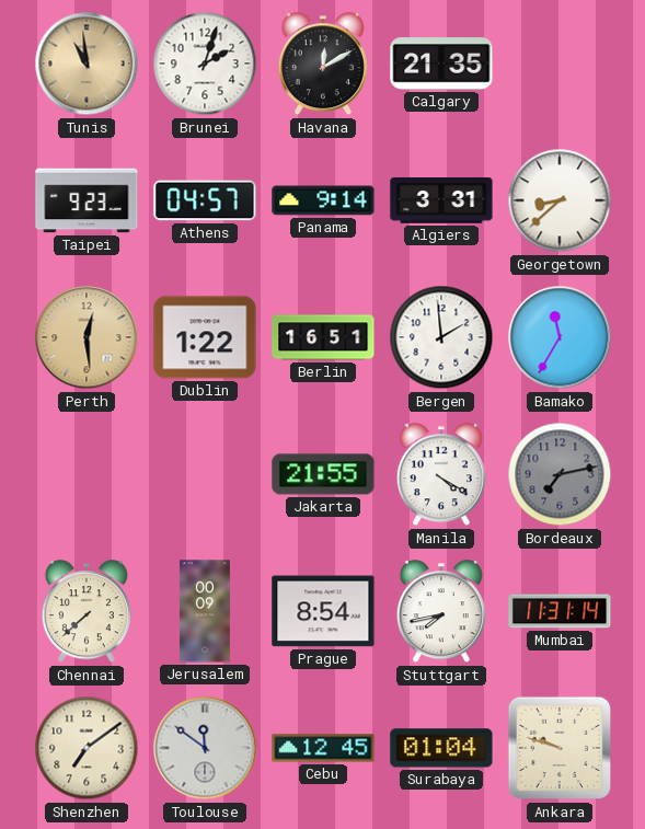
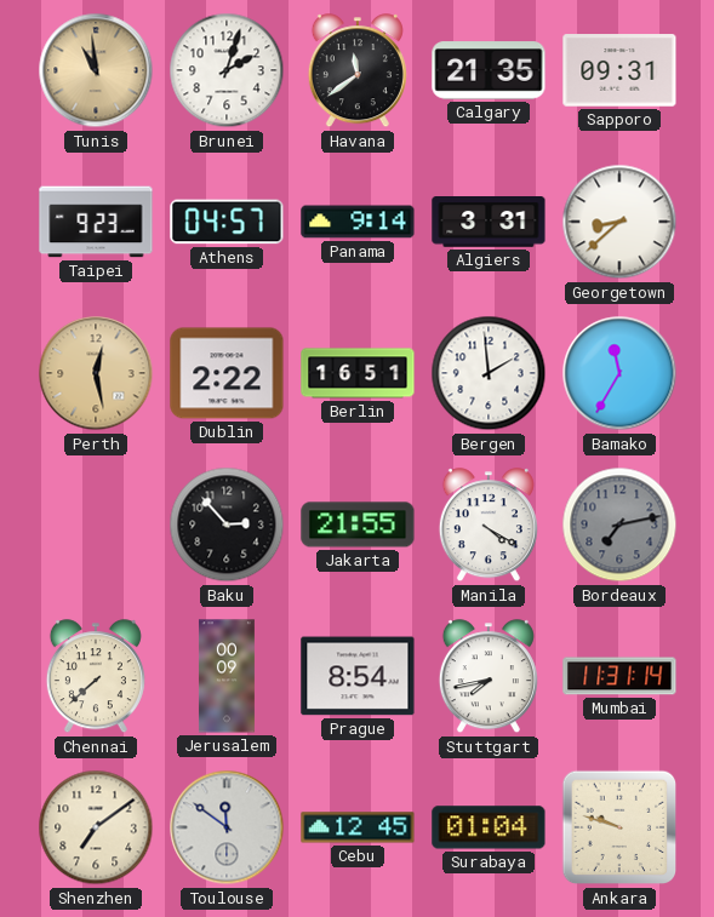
Havana: 12:10 -> 11:39
Sapporo: none -> 09:31
Perth: 12:29 -> 12:28
Dublin: 1:22 -> 2:22
Baku: none -> 2:53
